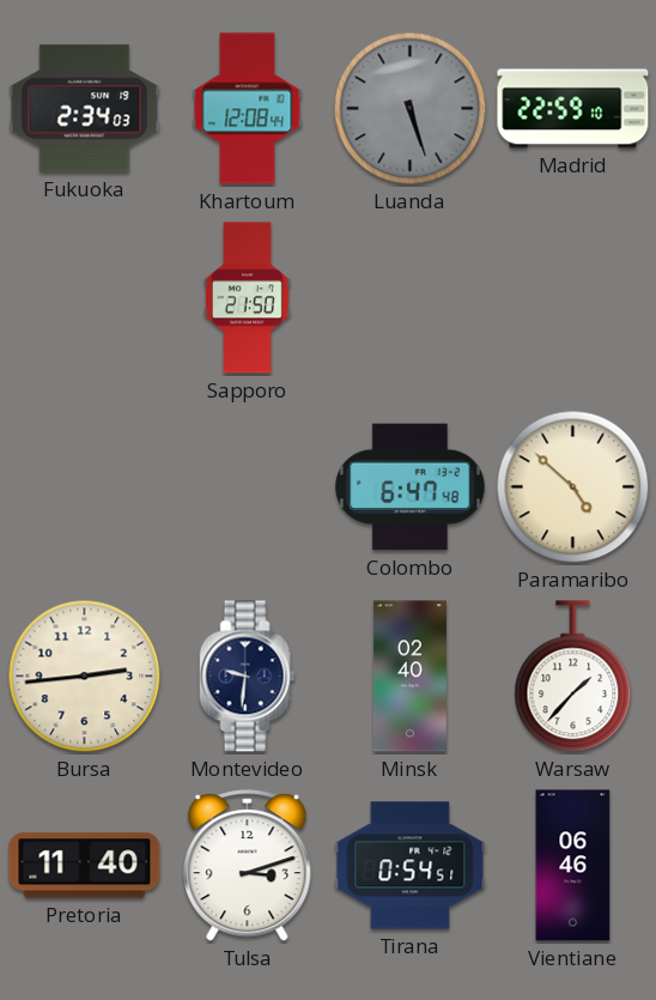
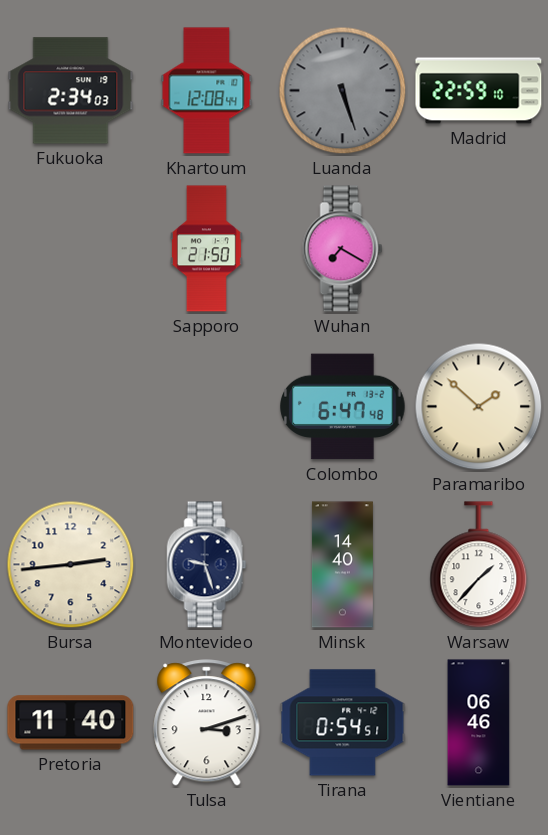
Wuhan: none -> 7:20
Paramaribo: 4:52 -> 1:52
Montevideo: 9:31 -> 9:27
Minsk: 02:40 -> 14:40
